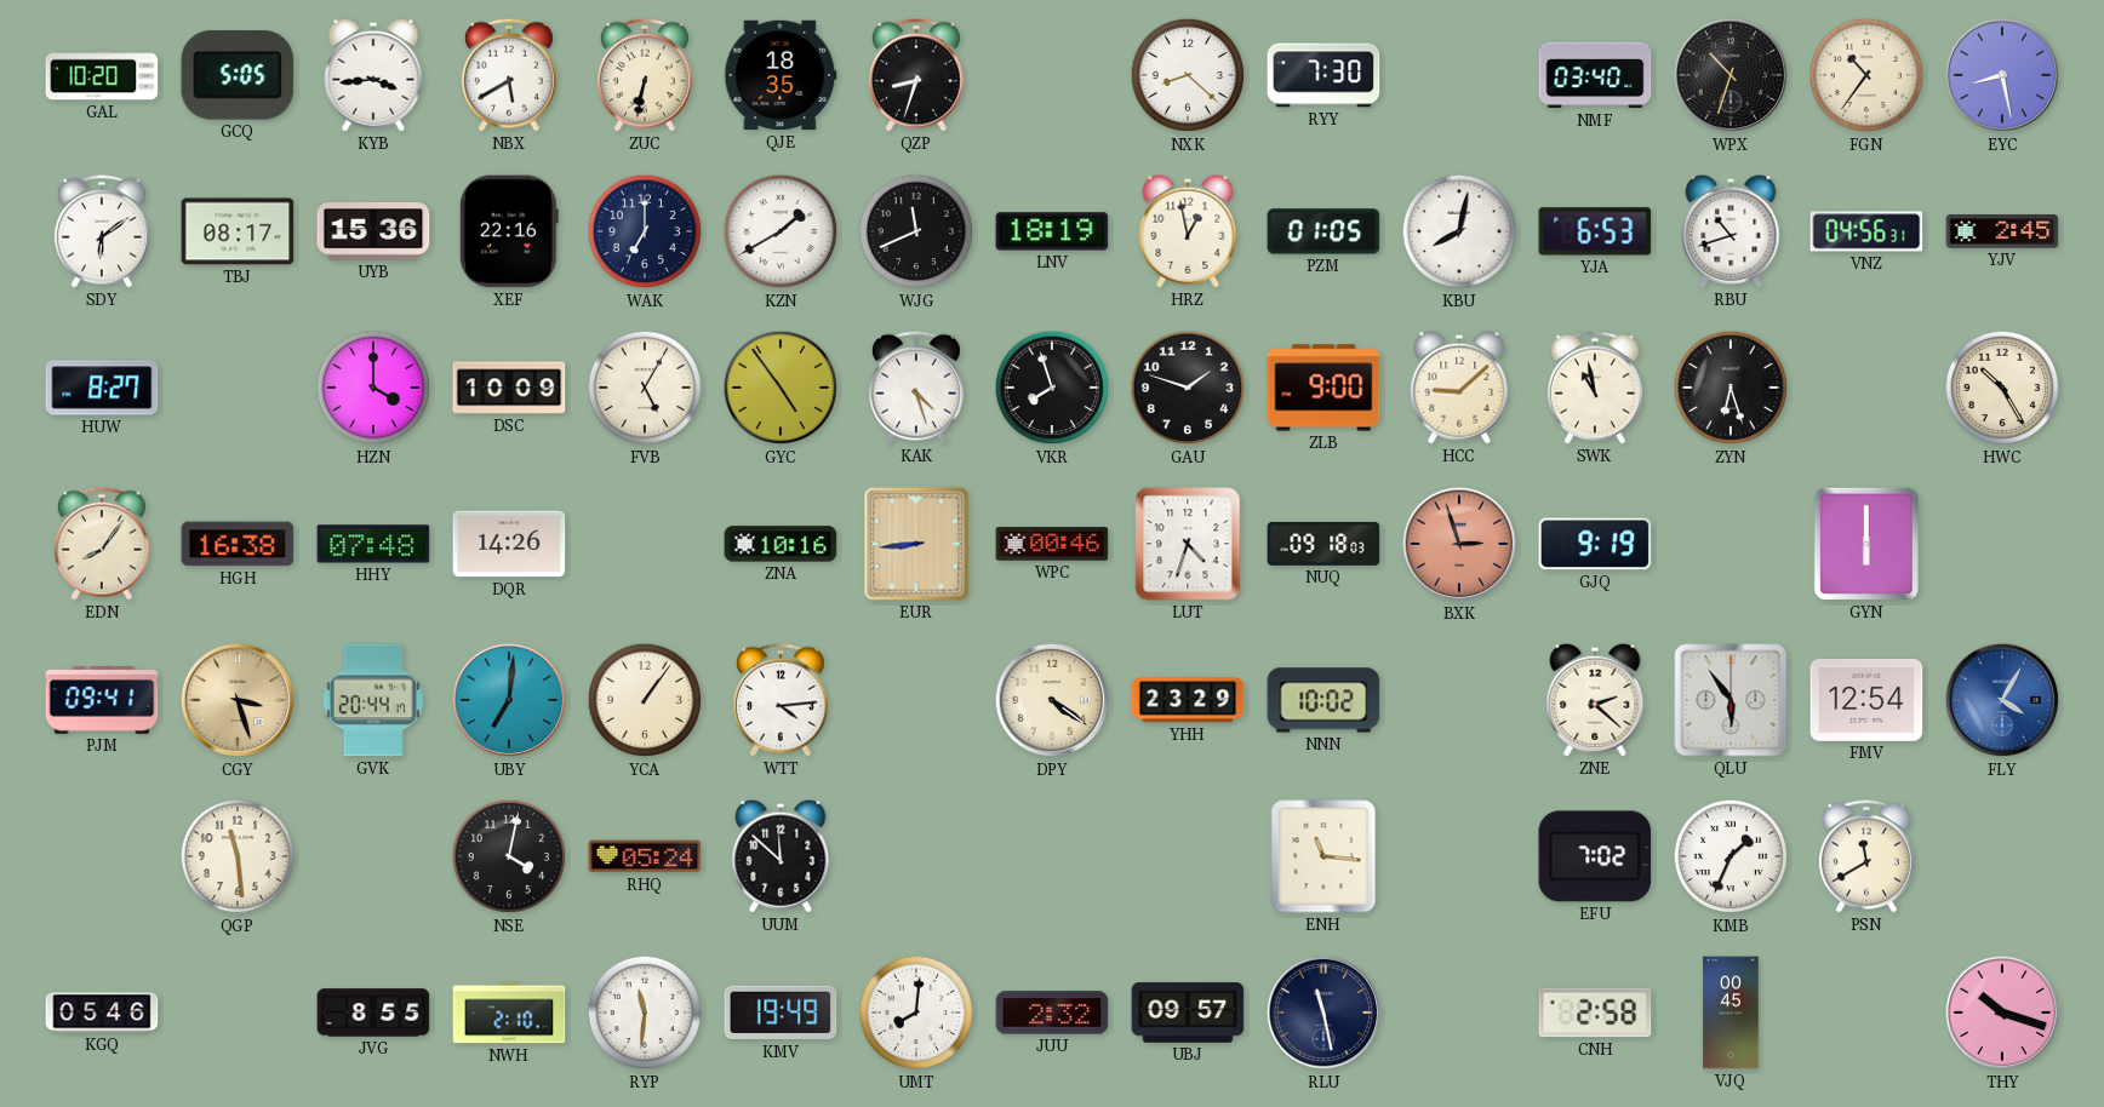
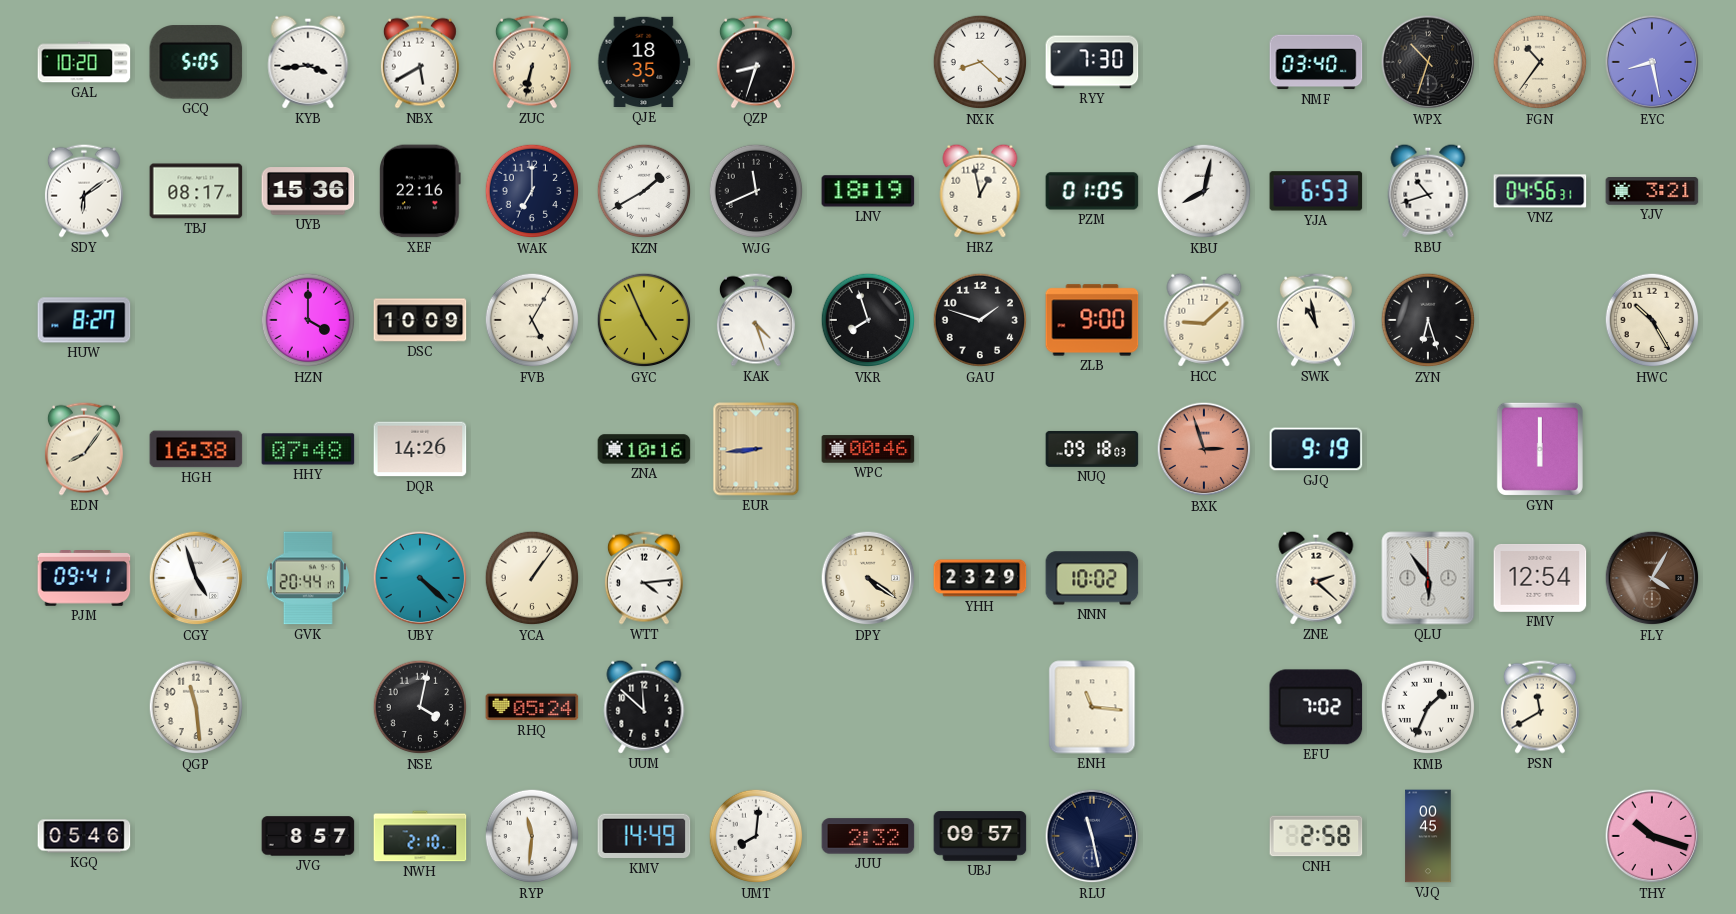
YJV: 2:45 -> 3:21
GYC: 4:54 -> 4:56
LUT: 4:33 -> none
CGY: 3:27 -> 4:57
CGY dial: champagne -> white
UBY: 7:01 -> 4:22
FLY dial: blue -> brown
JVG: 8:55 -> 8:57
KMV: 19:49 -> 14:49
